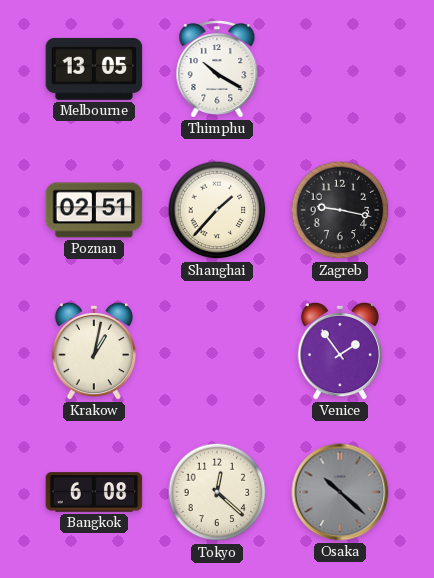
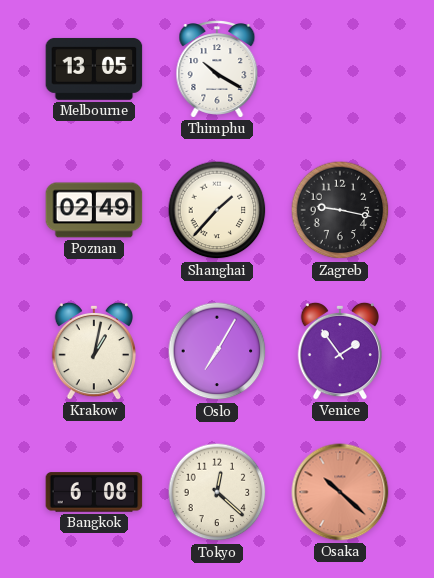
Poznan: 02:51 -> 02:49
Oslo: none -> 7:05
Osaka dial: grey -> salmon
